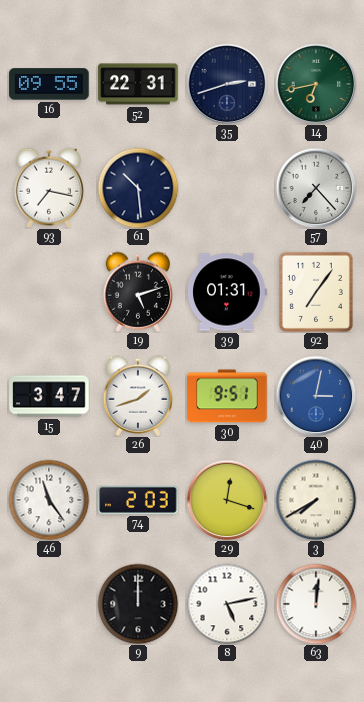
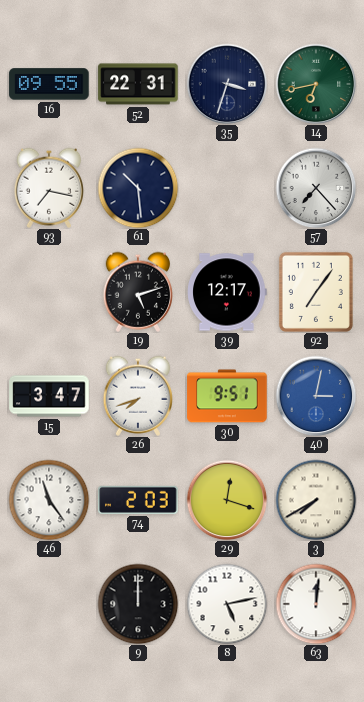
35: 2:42 -> 3:33
39: 01:31 -> 12:17
26: 1:42 -> 7:42
